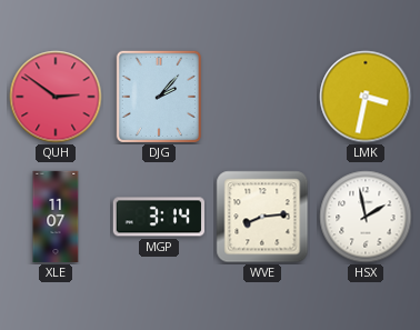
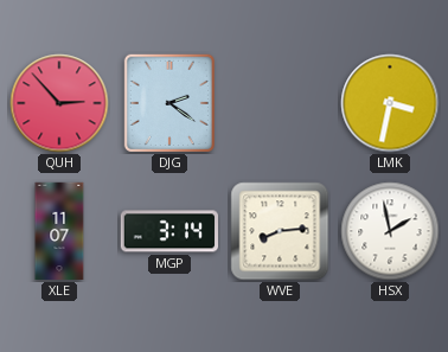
QUH: 2:51 -> 2:53
DJG: 2:07 -> 2:21
